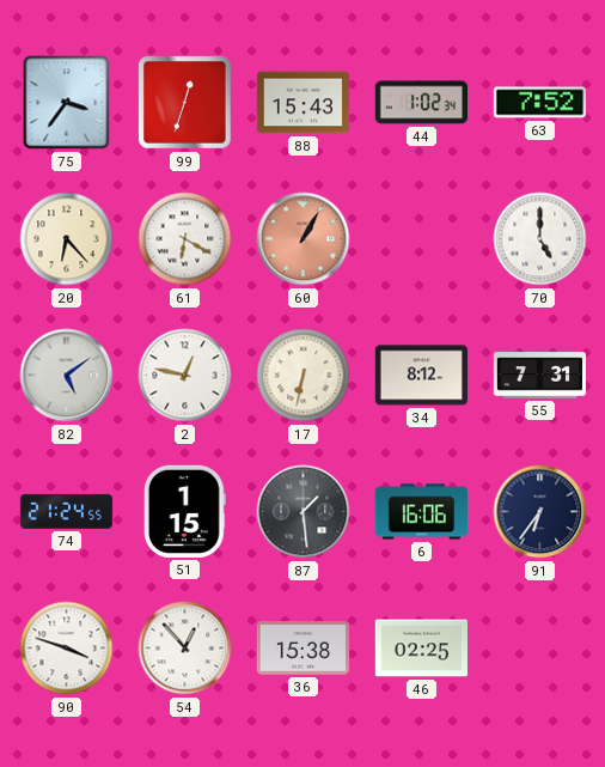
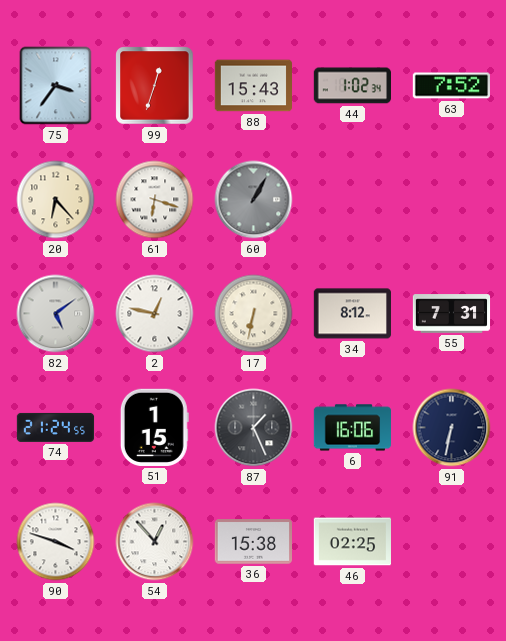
61: 6:20 -> 6:18
60 dial: salmon -> grey
70: 5:00 -> none
87: 1:29 -> 1:26
91: 6:36 -> 6:32
